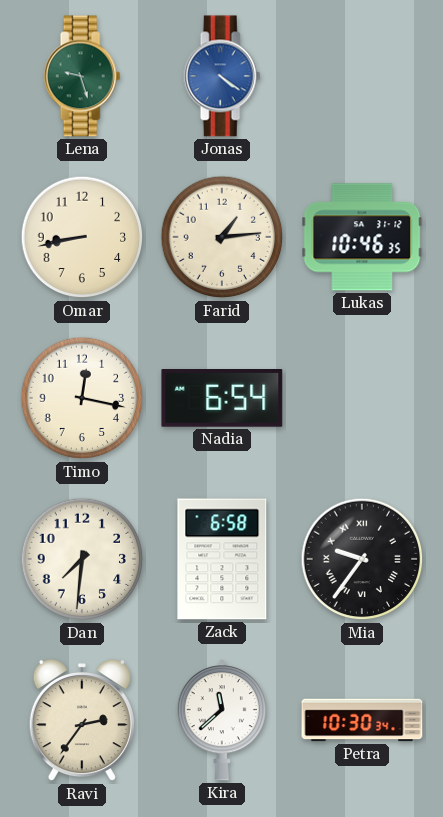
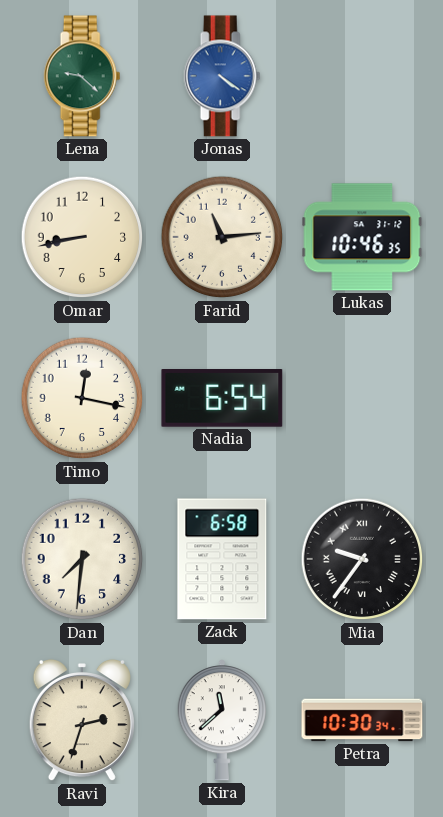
Lena: 9:27 -> 9:22
Farid: 1:14 -> 11:14
Ravi: 2:36 -> 2:33
